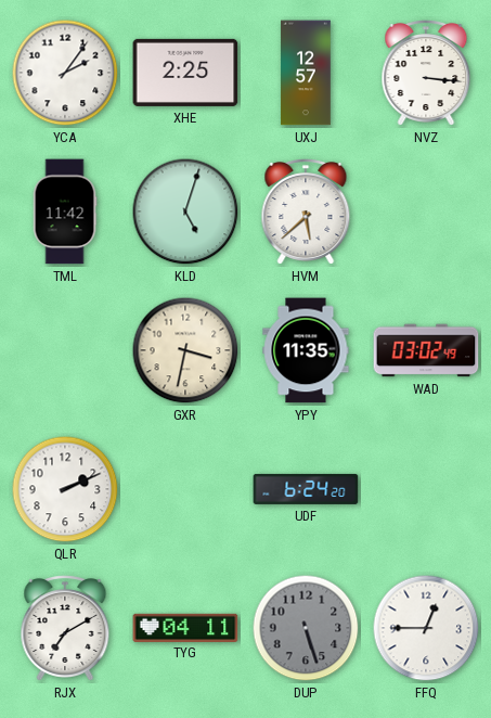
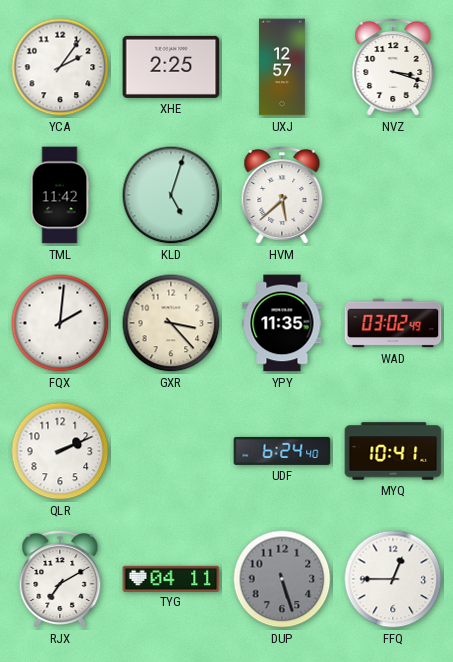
NVZ: 3:16 -> 3:18
FQX: none -> 2:01
GXR: 3:32 -> 3:23
UDF: 6:24:20 -> 6:24:40
MYQ: none -> 10:41
